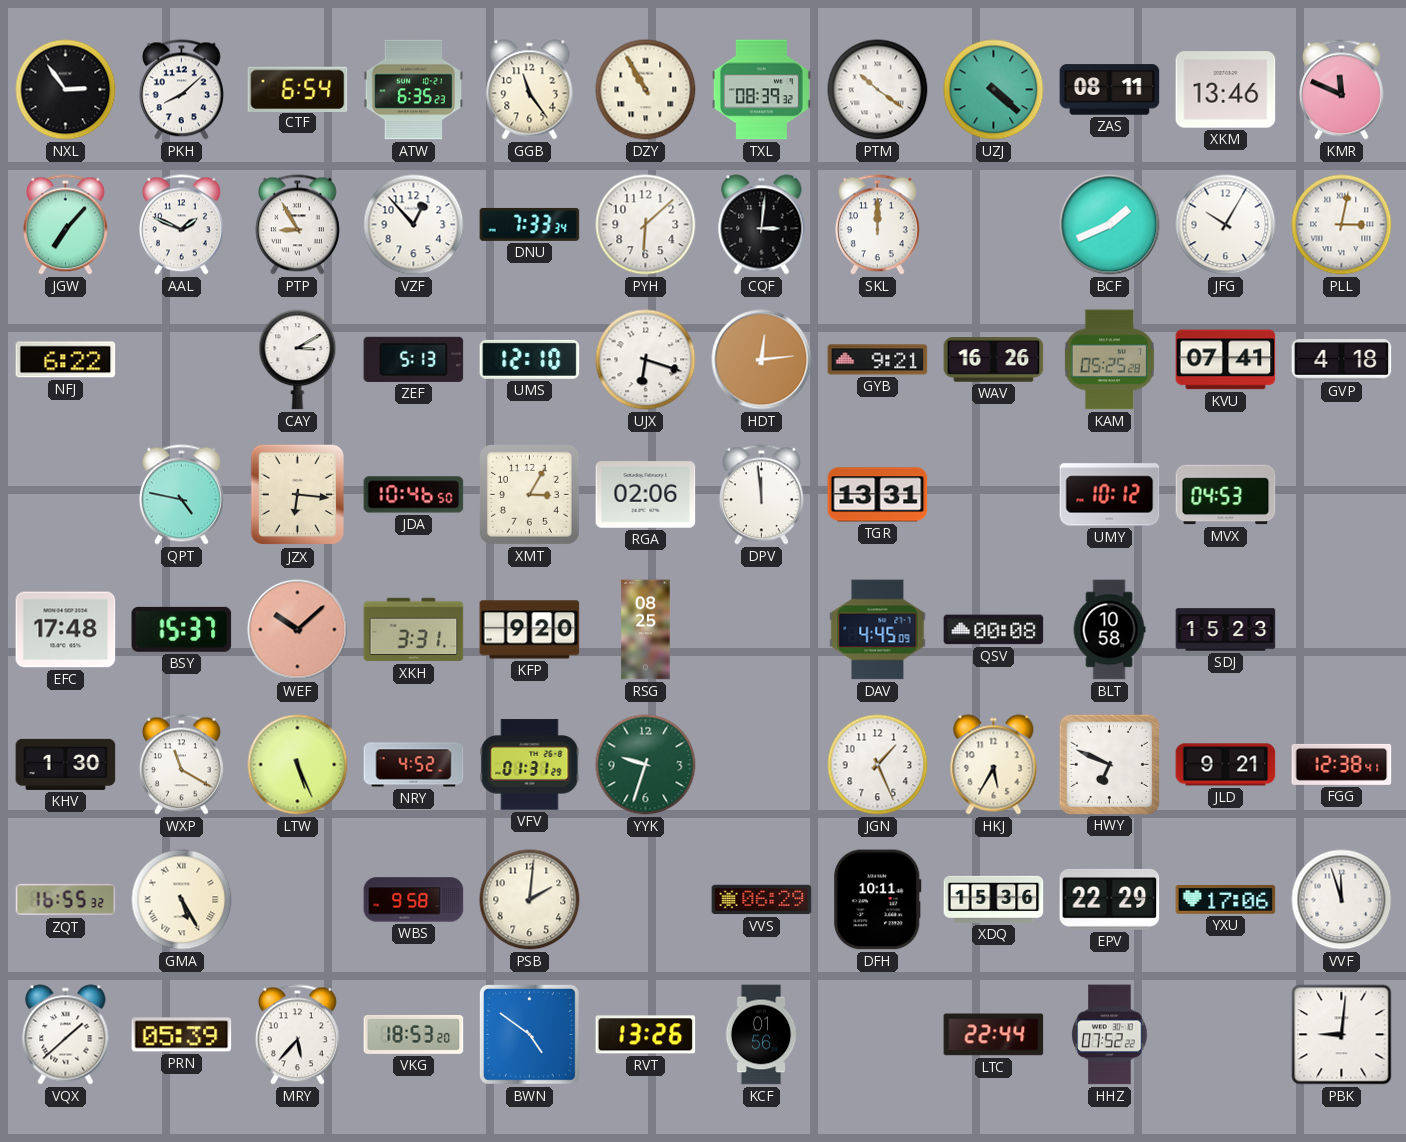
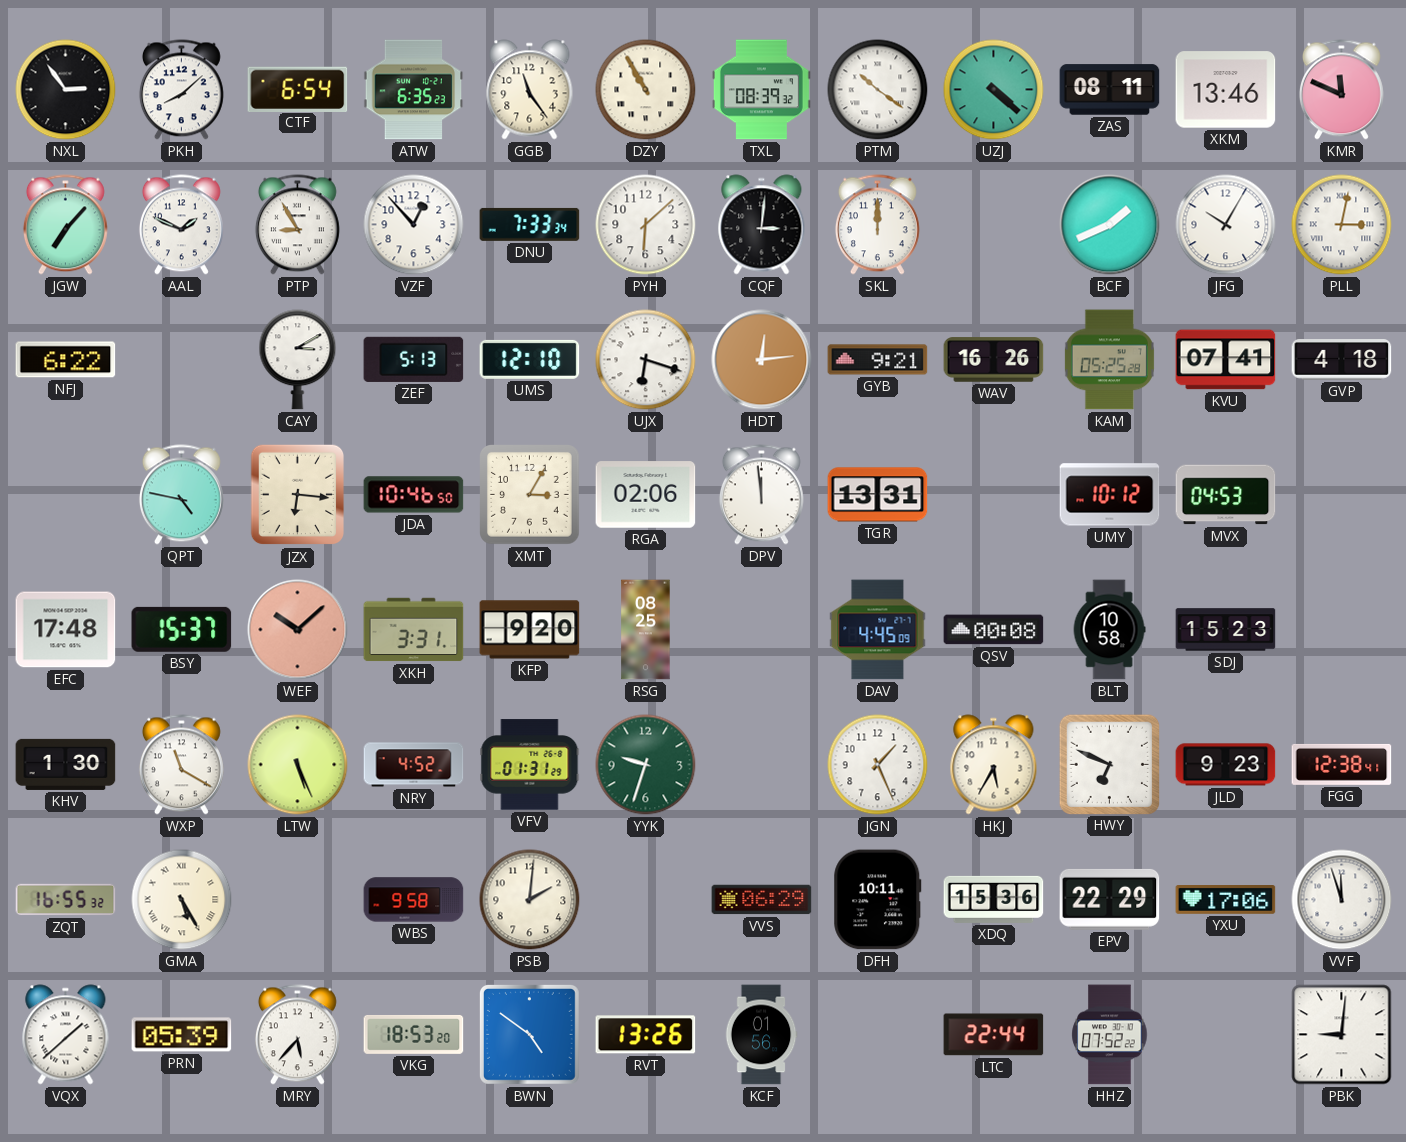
JLD: 9:21 -> 9:23
